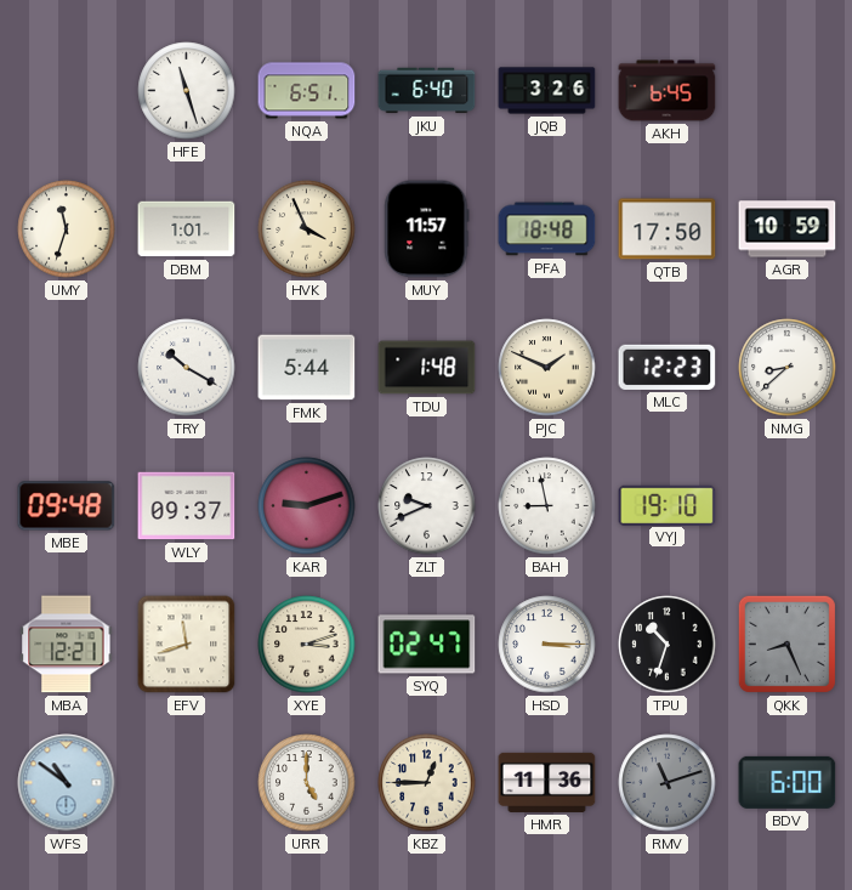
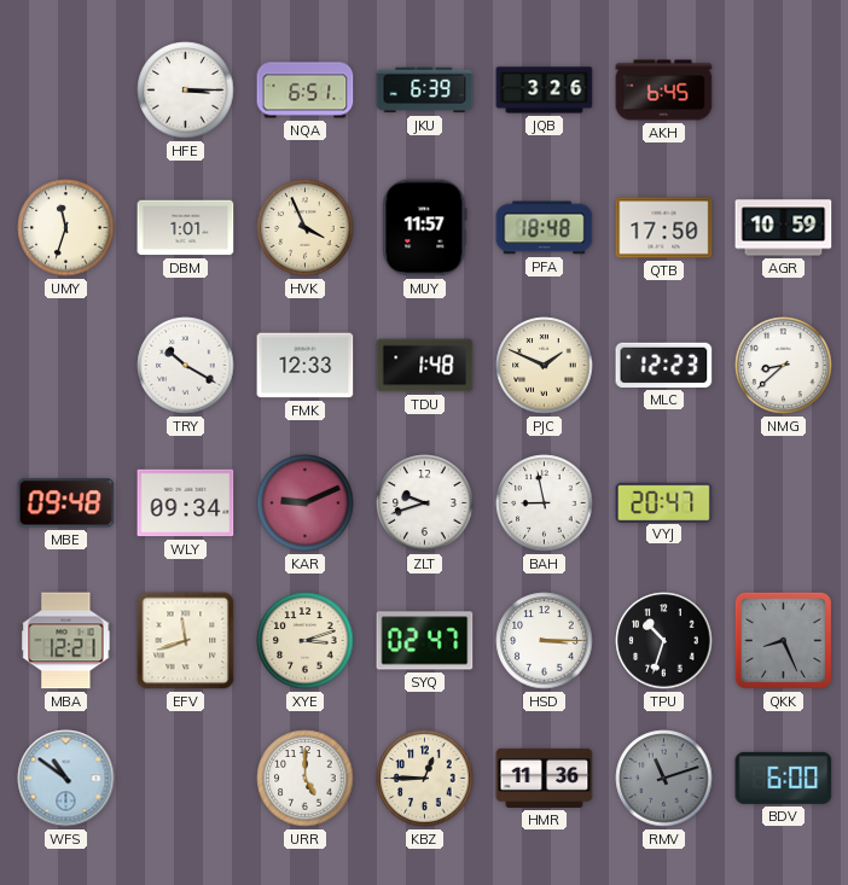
HFE: 11:27 -> 3:15
JKU: 6:40 -> 6:39
FMK: 5:44 -> 12:33
WLY: 09:37 -> 09:34
KAR: 9:12 -> 9:11
ZLT: 9:41 -> 9:42
VYJ: 19:10 -> 20:47
